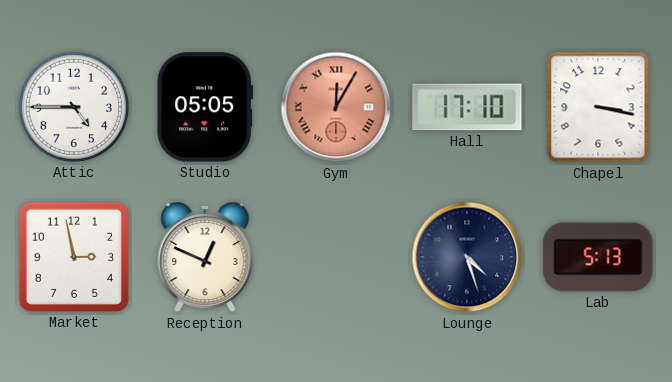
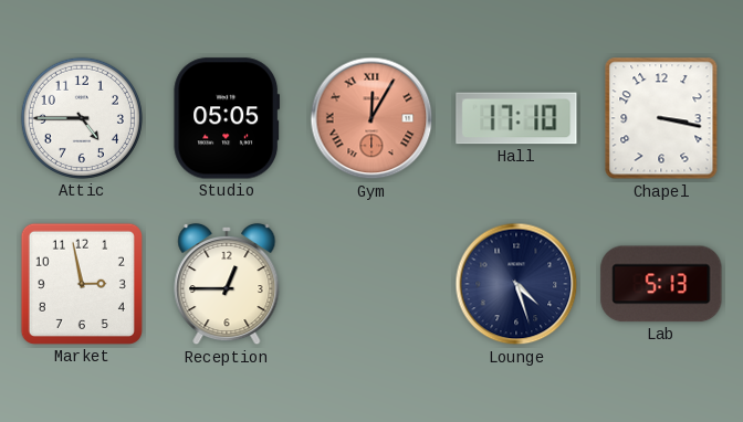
Reception: 12:49 -> 12:45
